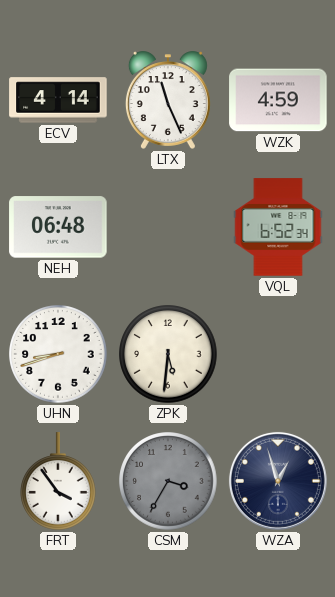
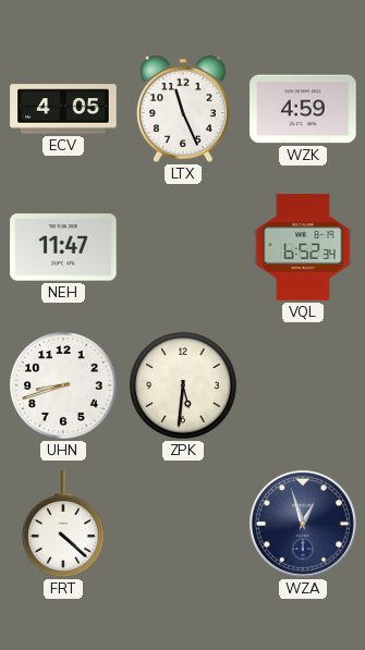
ECV: 4:14 -> 4:05
NEH: 06:48 -> 11:47
FRT: 3:54 -> 4:22
CSM: 3:35 -> none
